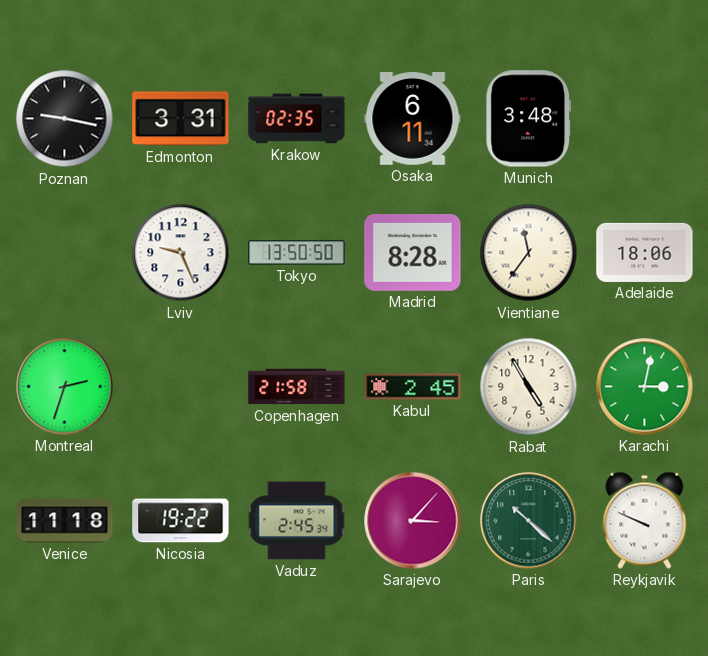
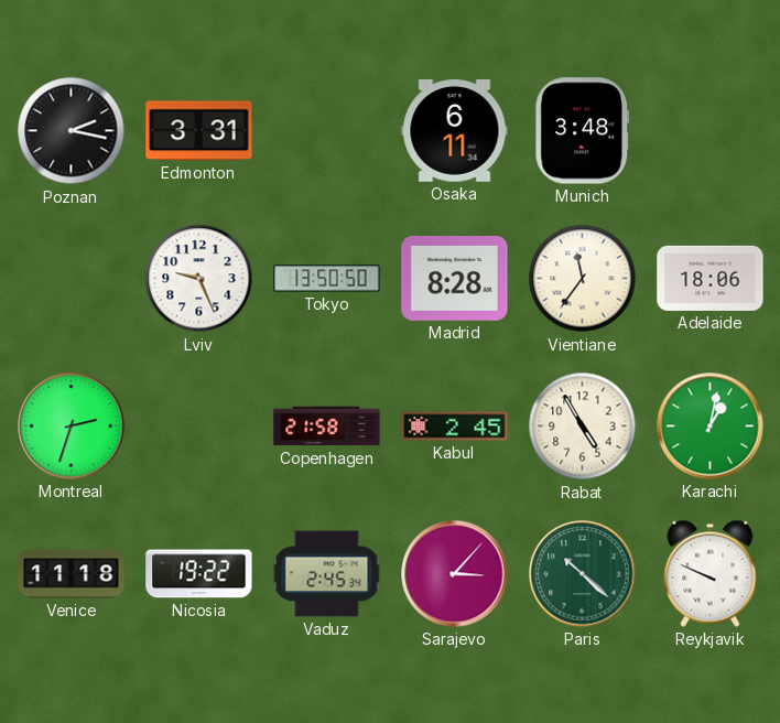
Poznan: 9:17 -> 2:17
Krakow: 02:35 -> none
Karachi: 3:02 -> 1:02
